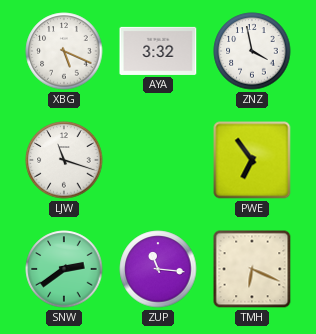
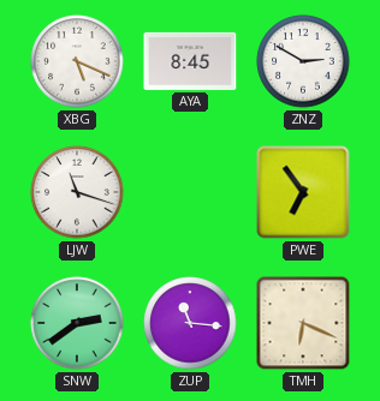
AYA: 3:32 -> 8:45
ZNZ: 3:58 -> 2:50
